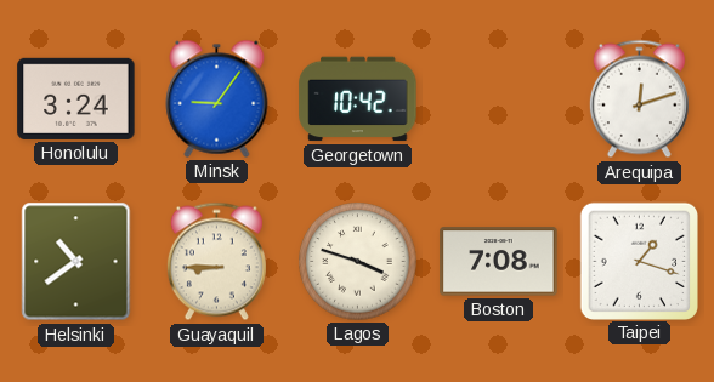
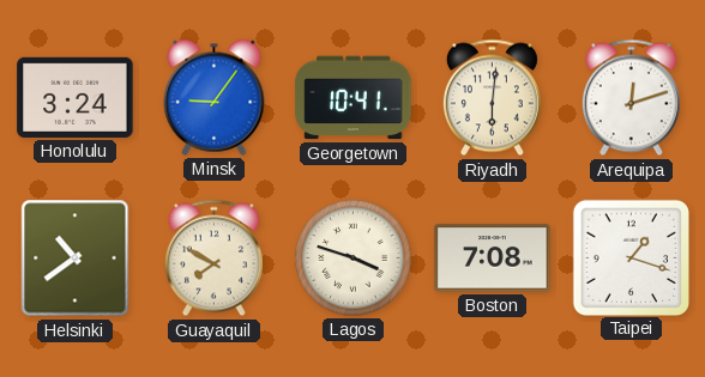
Georgetown: 10:42 -> 10:41
Riyadh: none -> 6:01
Guayaquil: 8:45 -> 7:50
